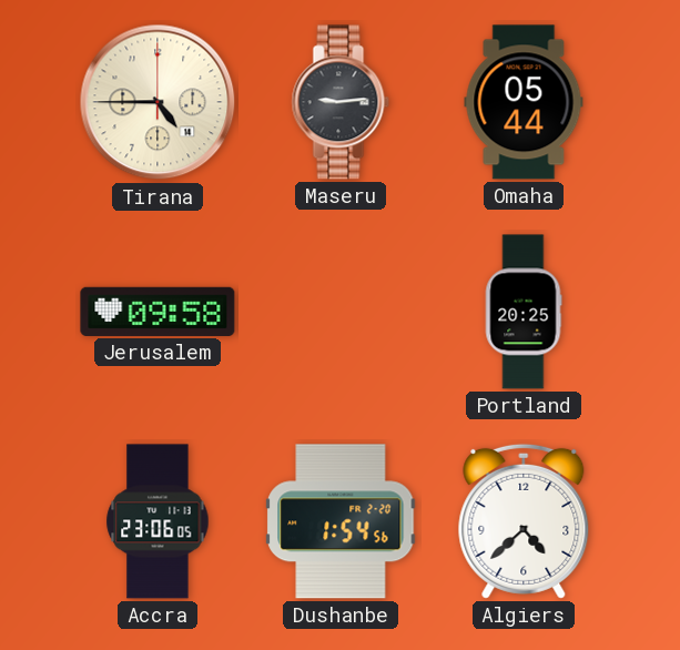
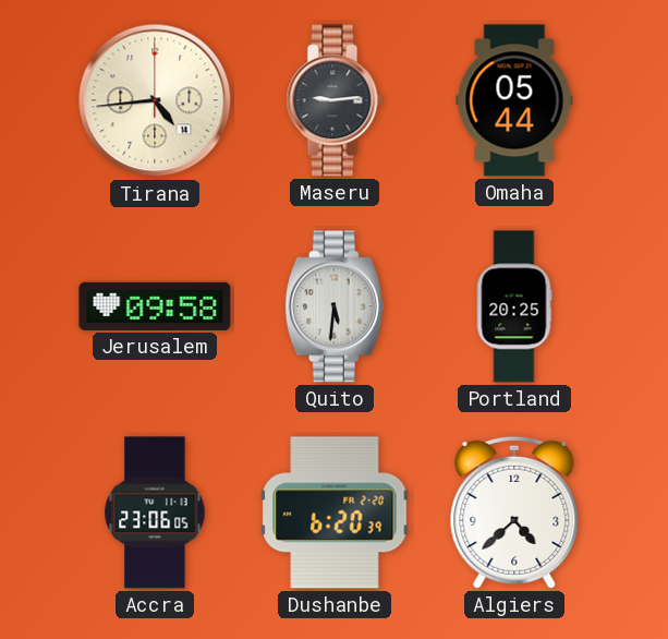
Tirana: 4:45 -> 4:44
Quito: none -> 5:31
Dushanbe: 1:54 -> 6:20
